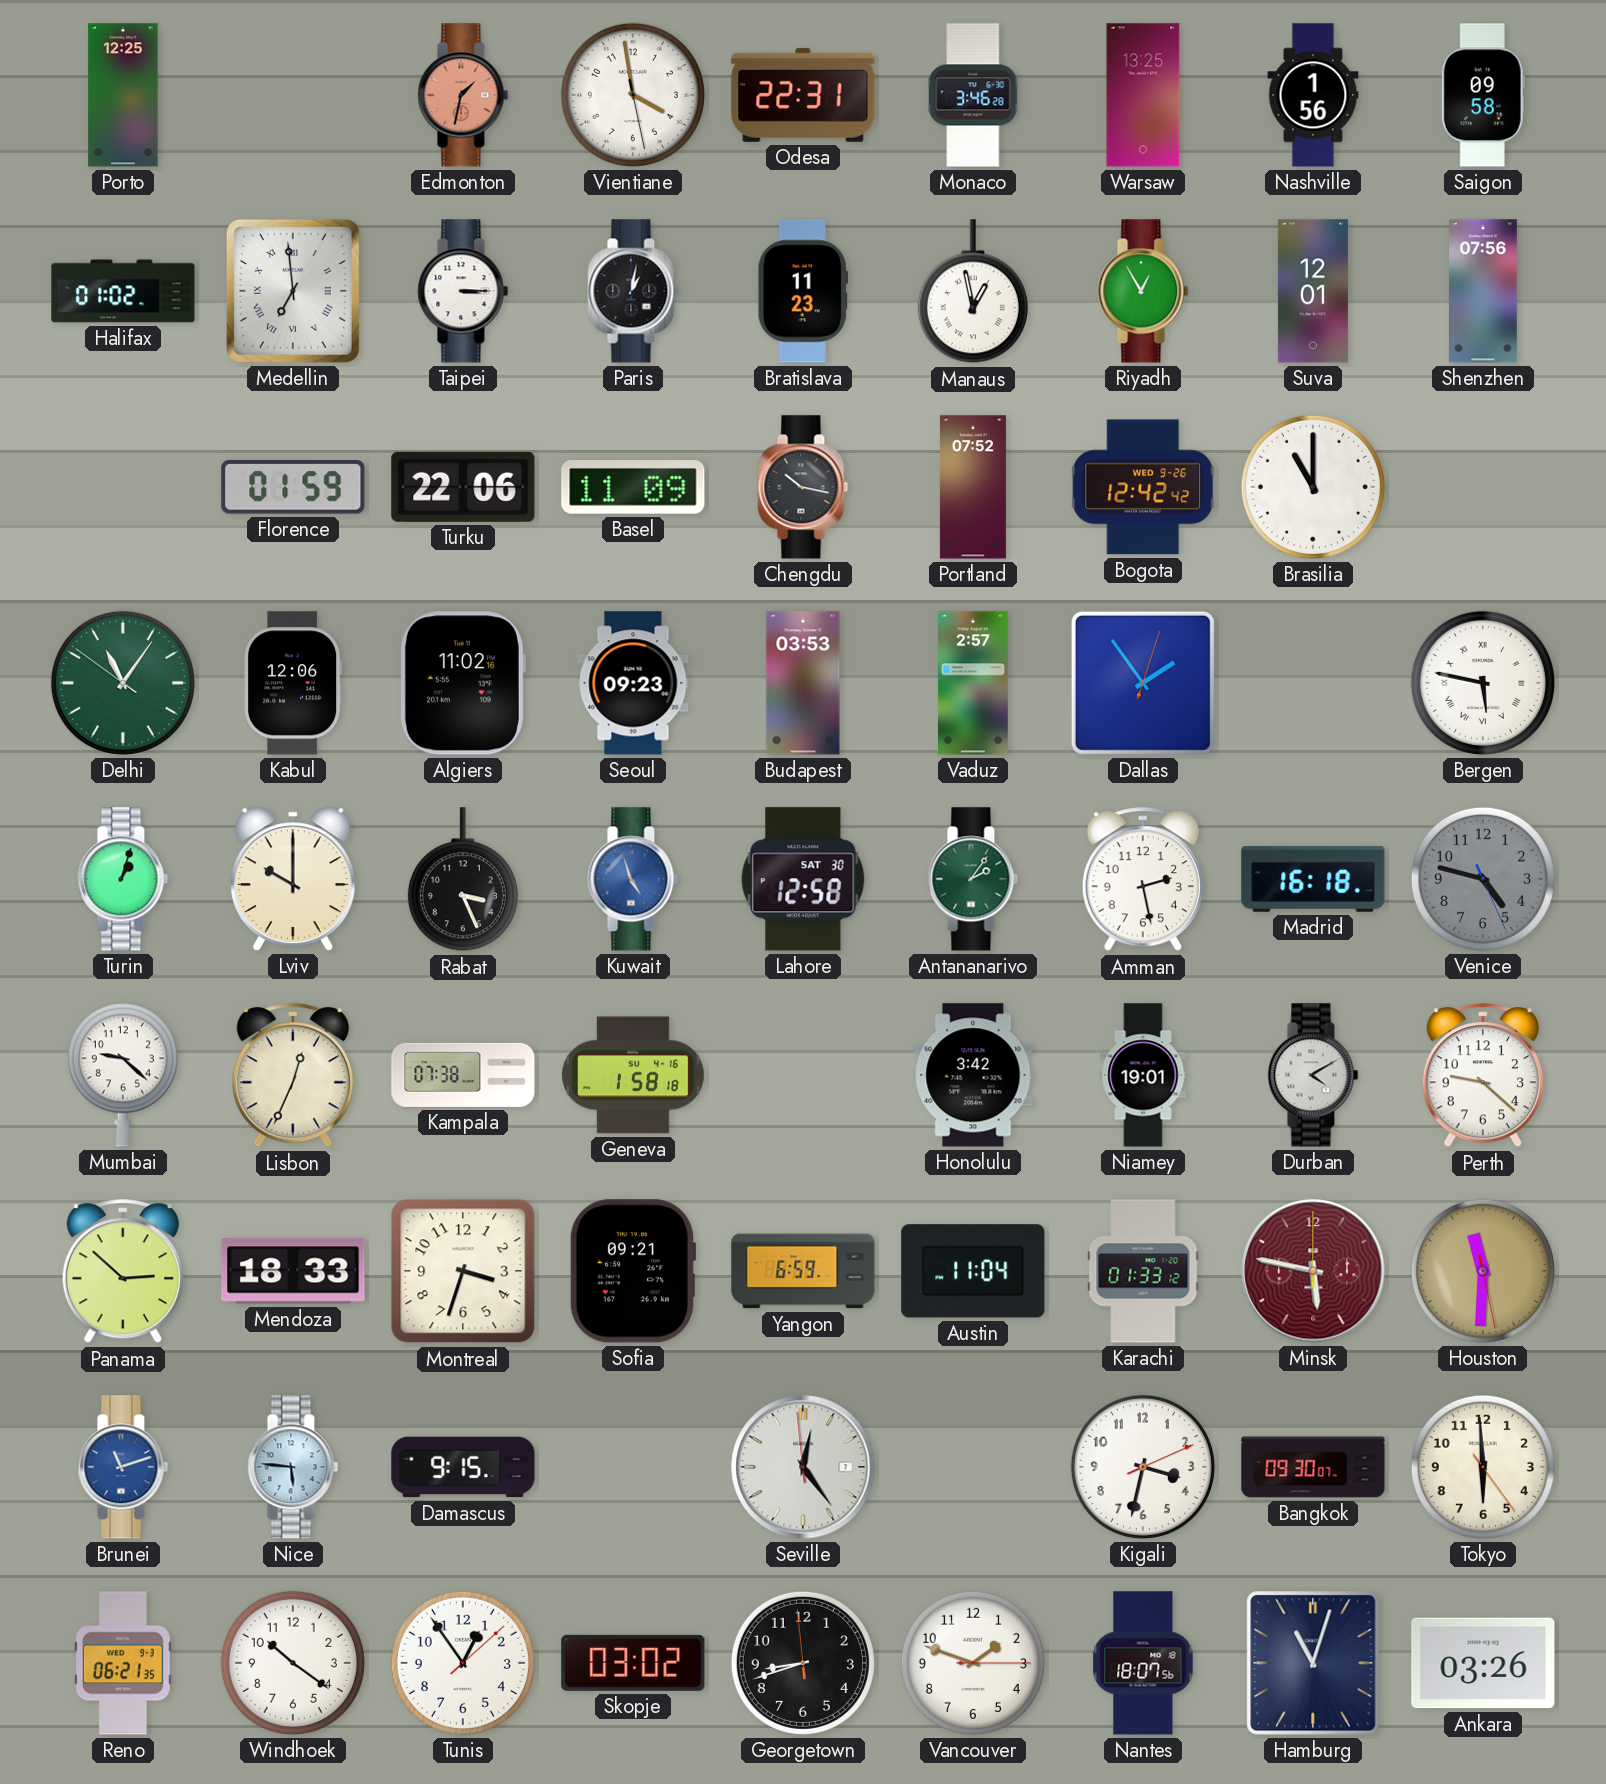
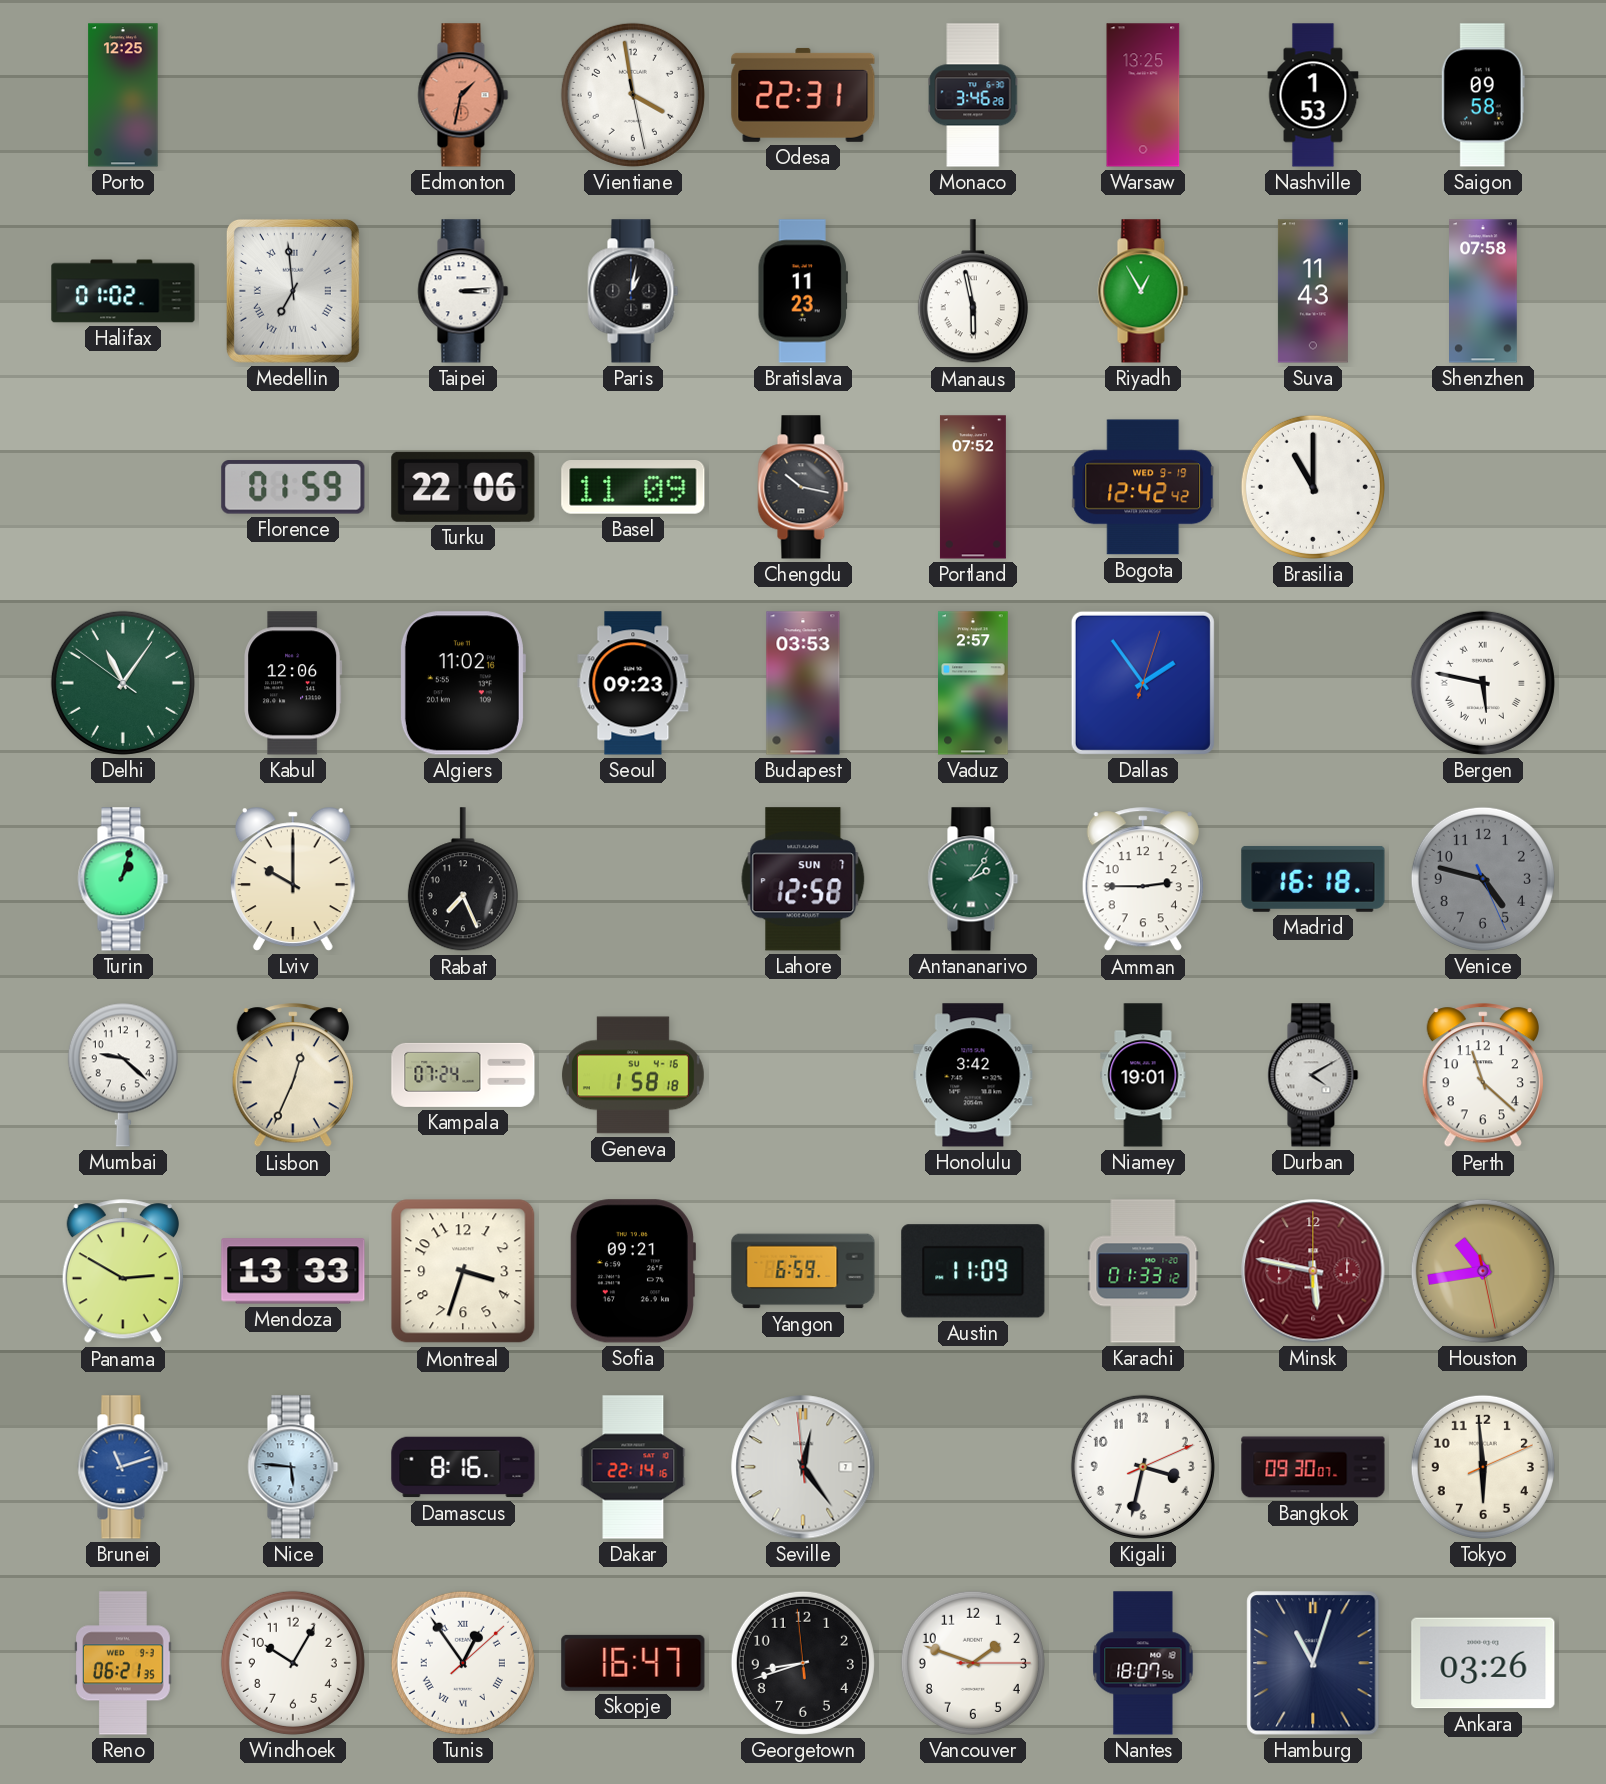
Nashville: 1:56 -> 1:53
Taipei: 3:15 -> 3:14
Manaus: 12:58 -> 5:58
Suva: 12:01 -> 11:43
Shenzhen: 07:56 -> 07:58
Bogota date: WED 9-26 -> WED 9-19
Rabat: 3:26 -> 7:26
Kuwait: 4:57 -> none
Lahore date: SAT 30 -> SUN 7
Amman: 2:28 -> 2:45
Kampala: 07:38 -> 07:24
Perth: 9:22 -> 11:22
Panama: 2:52 -> 2:50
Mendoza: 18:33 -> 13:33
Austin: 11:04 -> 11:09
Houston: 11:30 -> 10:43
Damascus: 9:15 -> 8:16
Dakar: none -> 22:14
Tokyo: 5:59:24 -> 5:59:11
Windhoek: 10:21 -> 10:05
Tunis numerals: Arabic -> Roman
Skopje: 03:02 -> 16:47
